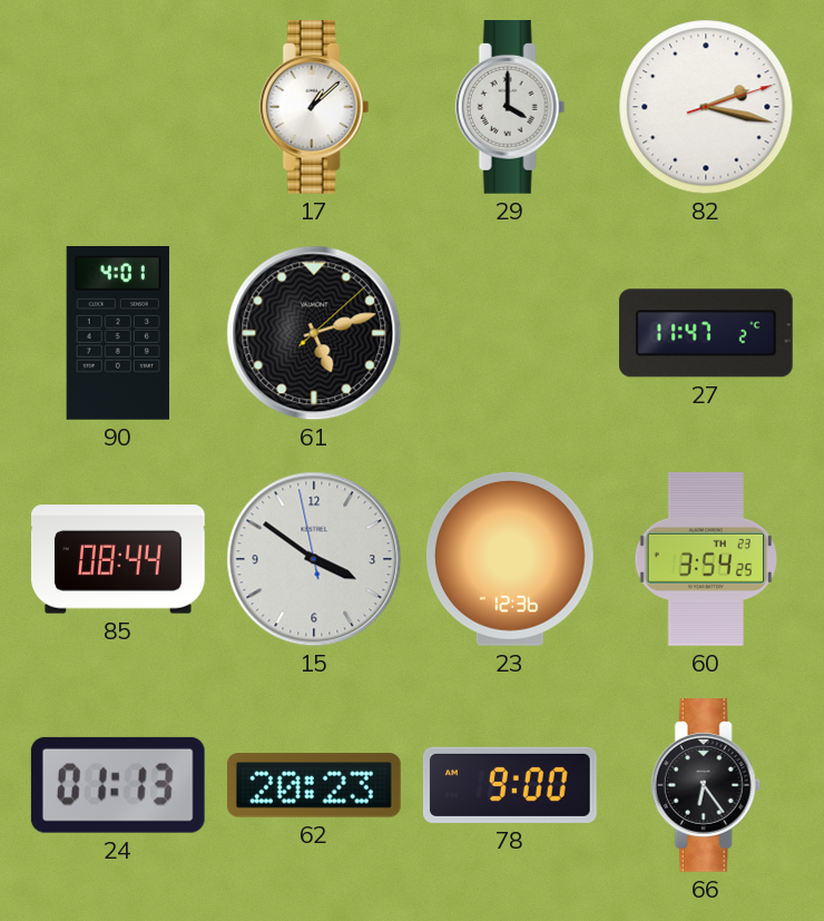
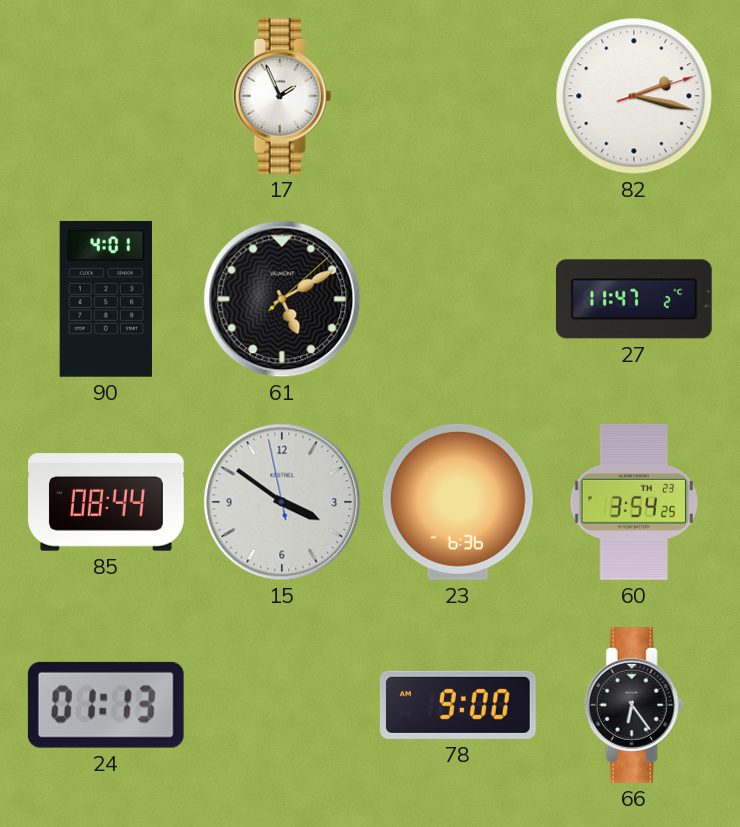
17: 1:08 -> 1:56
29: 4:00 -> none
61: 5:12 -> 5:10
23: 12:36 -> 6:36
62: 20:23 -> none
